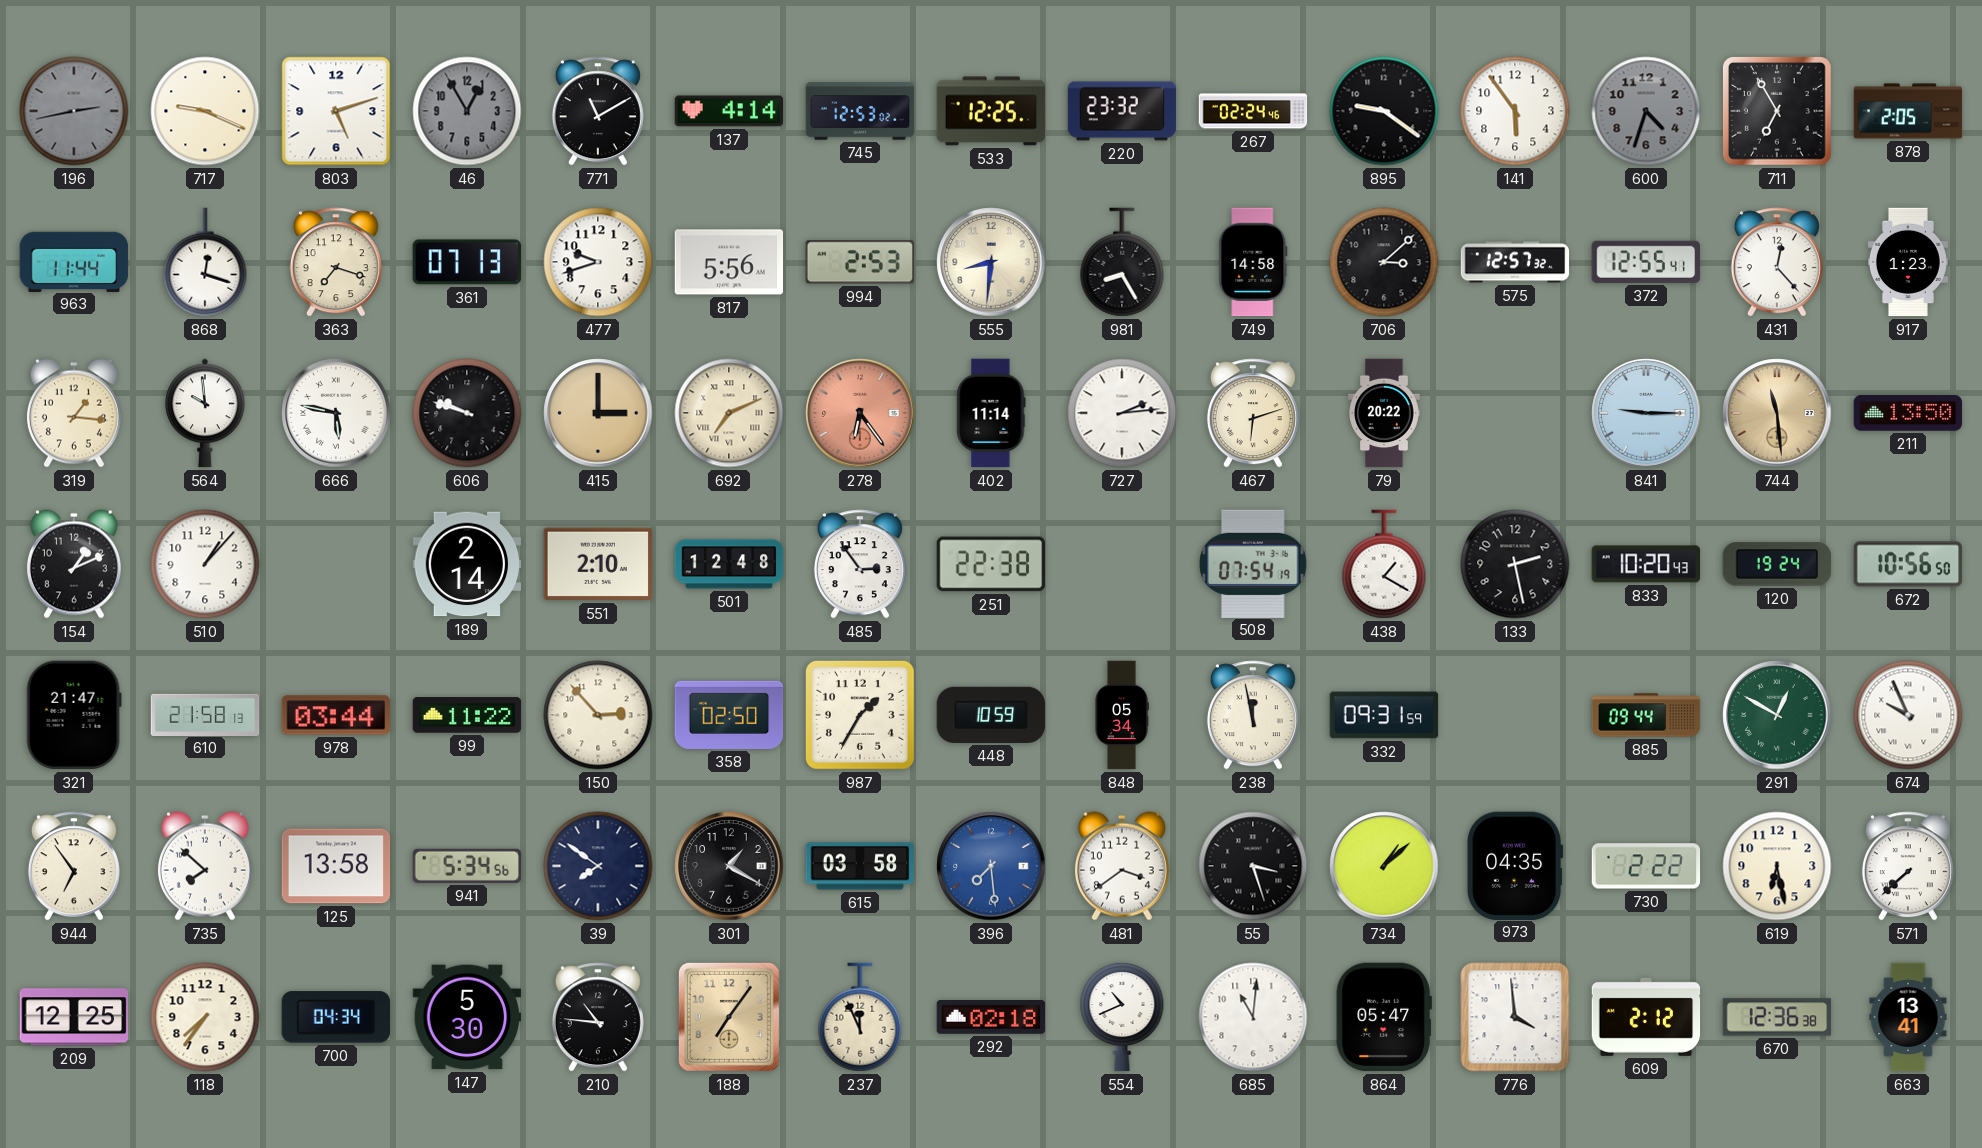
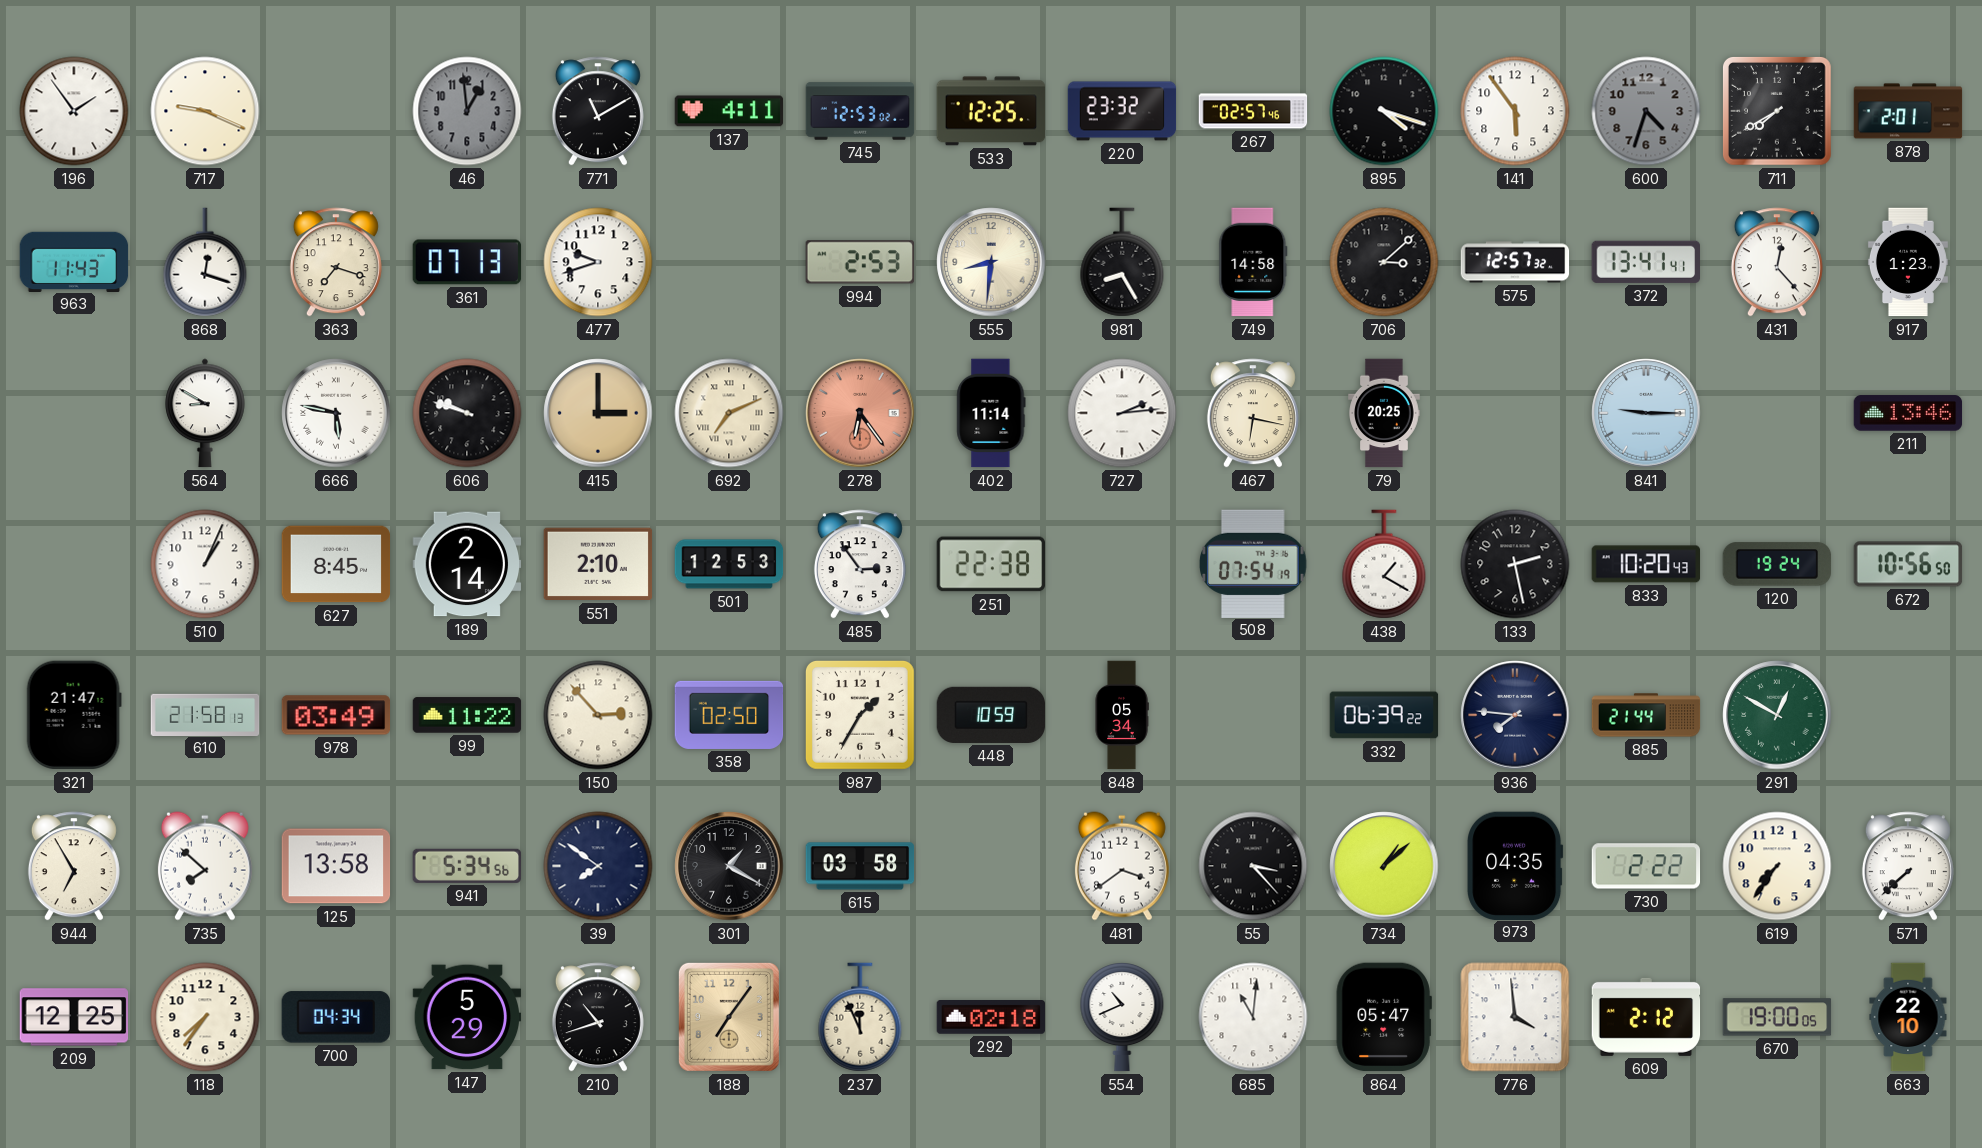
196: 2:43 -> 1:54
196 dial: grey -> white
803: 5:12 -> none
46: 12:55 -> 12:59
137: 4:14 -> 4:11
267: 02:24 -> 02:57
895: 9:21 -> 4:18
711: 6:55 -> 7:40
878: 2:05 -> 2:01
963: 11:44 -> 11:43
817: 5:56 -> none
372: 12:55 -> 13:41
319: 1:16 -> none
564: 9:59 -> 8:50
467: 6:12 -> 6:17
79: 20:22 -> 20:25
744: 11:29 -> none
211: 13:50 -> 13:46
154: 1:11 -> none
510: 1:07 -> 1:04
627: none -> 8:45
501: 12:48 -> 12:53
978: 03:44 -> 03:49
238: 11:58 -> none
332: 09:31 -> 06:39
936: none -> 7:46
885: 09:44 -> 21:44
674: 9:56 -> none
944: 6:54 -> 6:55
396: 7:29 -> none
55: 3:27 -> 3:23
619: 6:28 -> 7:36
147: 5:30 -> 5:29
210: 10:46 -> 10:42
670: 12:36 -> 19:00
663: 13:41 -> 22:10
